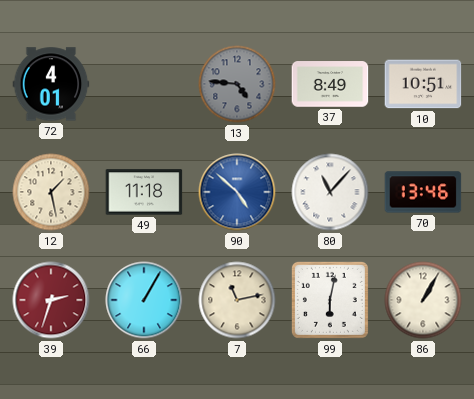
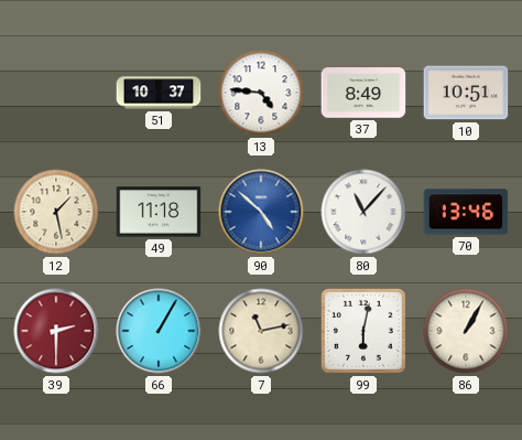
72: 4:01 -> none
51: none -> 10:37
13 dial: grey -> white
39: 2:33 -> 2:30
